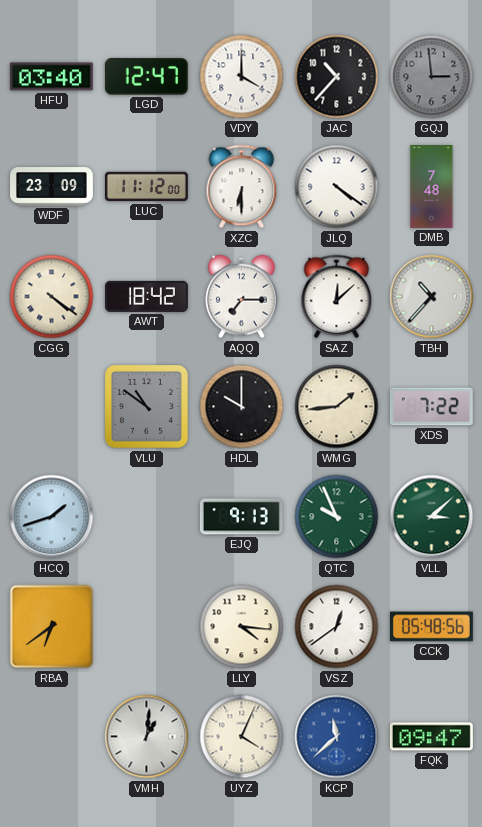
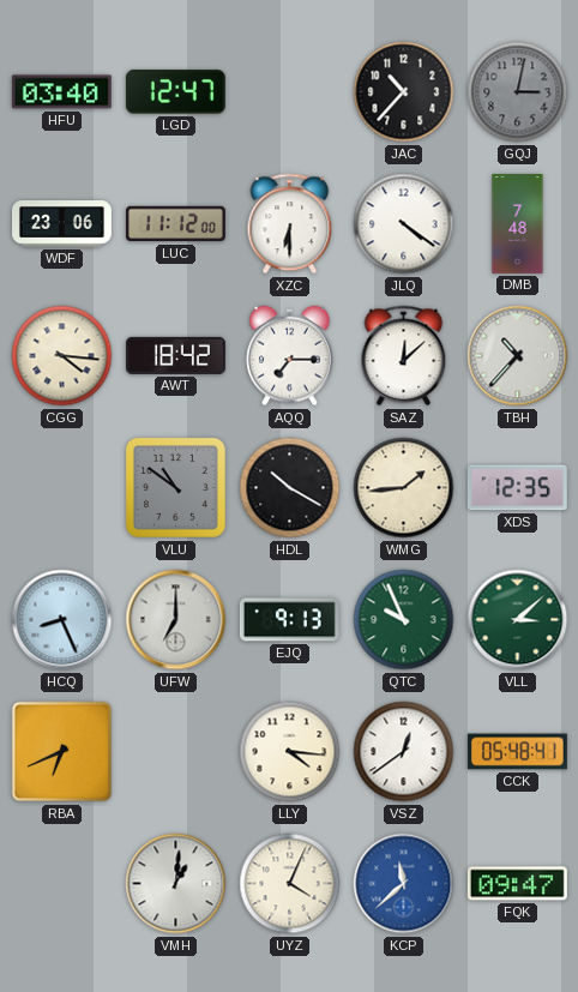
VDY: 4:00 -> none
GQJ: 2:59 -> 3:02
WDF: 23:09 -> 23:06
CGG: 4:21 -> 4:16
HDL: 10:00 -> 10:20
XDS: 7:22 -> 12:35
HCQ: 1:42 -> 8:26
UFW: none -> 7:00
RBA: 6:39 -> 6:41
CCK: 05:48:56 -> 05:48:41
